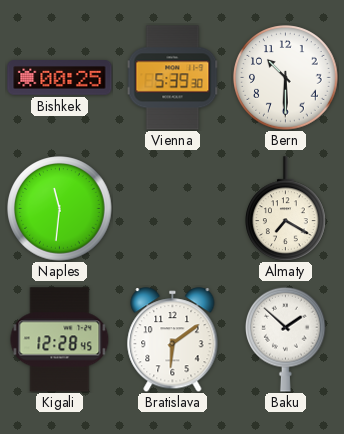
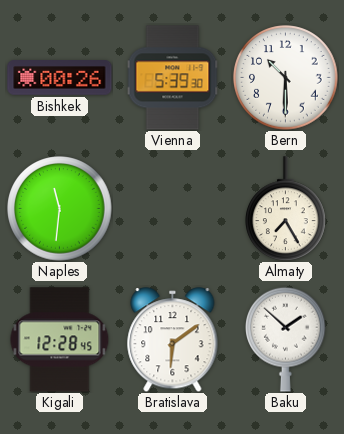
Bishkek: 00:25 -> 00:26
Almaty: 7:20 -> 7:25
